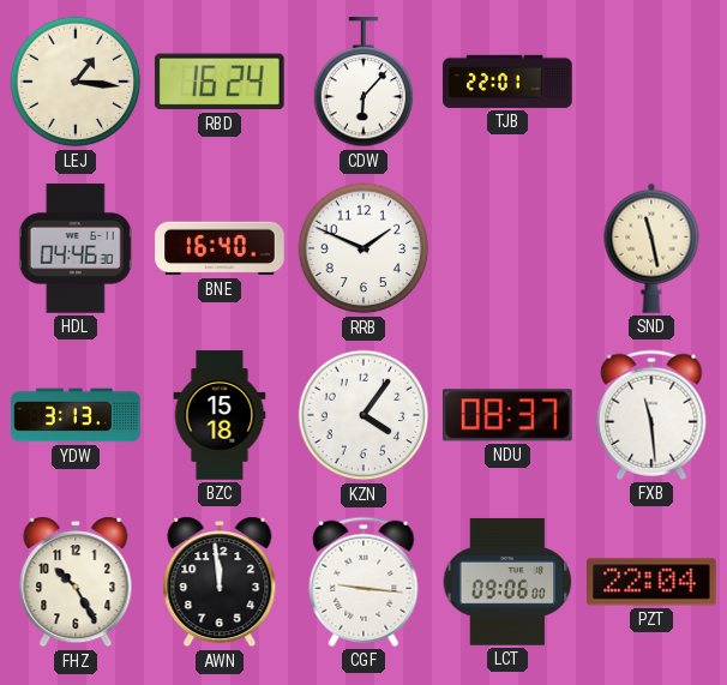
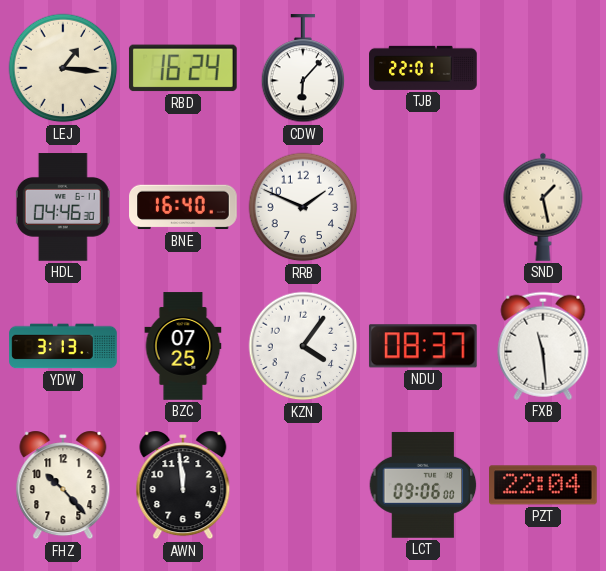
SND: 11:28 -> 1:28
BZC: 15:18 -> 07:25
FHZ: 10:25 -> 10:23
CGF: 9:16 -> none
